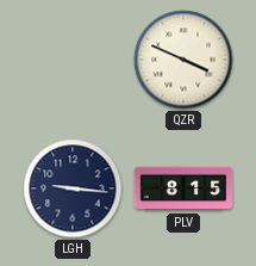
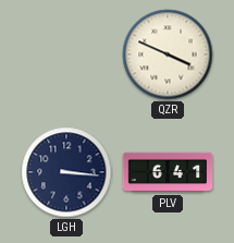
LGH: 9:16 -> 3:16
PLV: 8:15 -> 6:41
